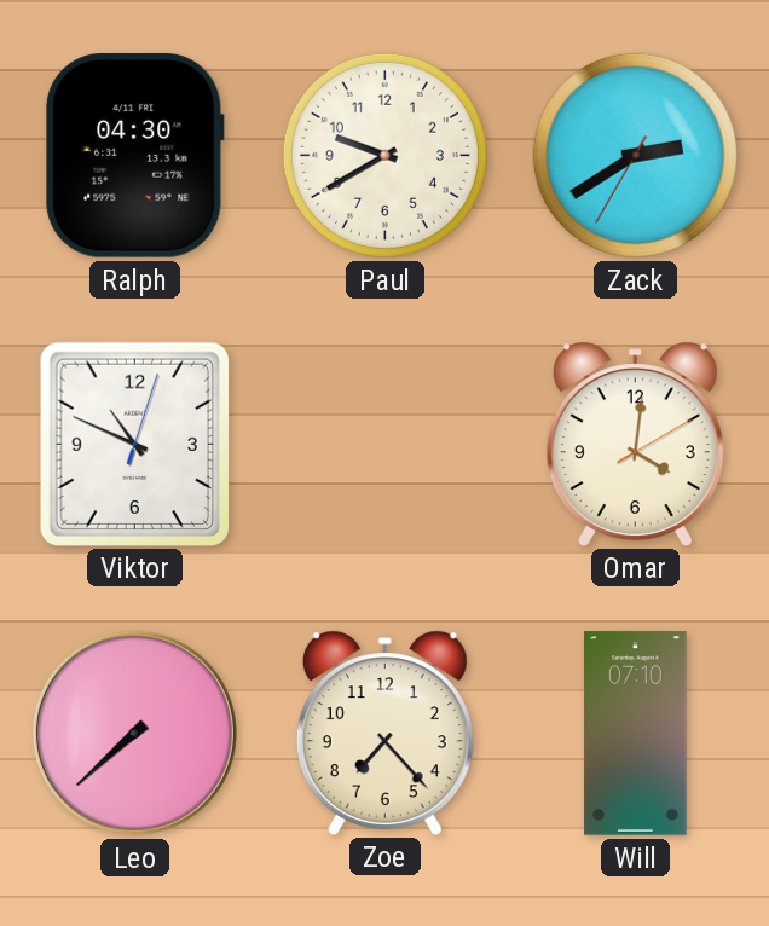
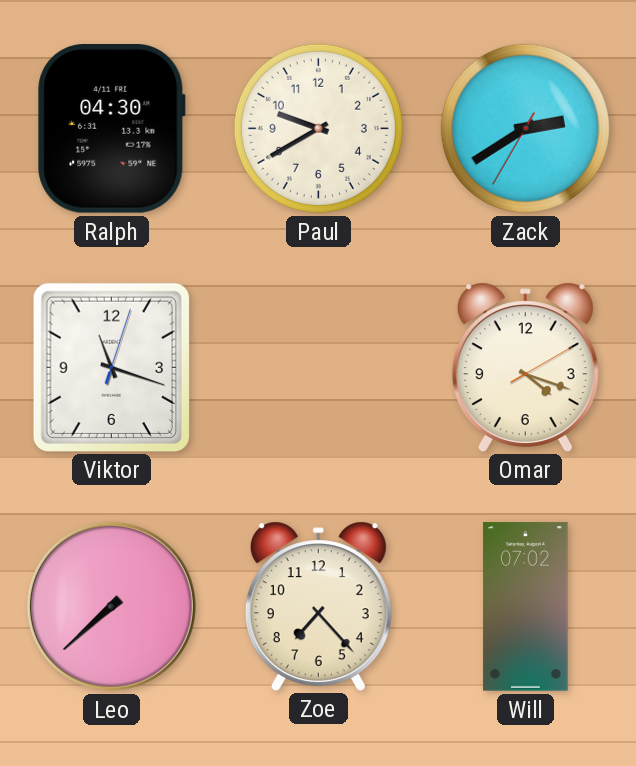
Viktor: 10:49 -> 11:18
Omar: 4:01 -> 4:18
Will: 07:10 -> 07:02
